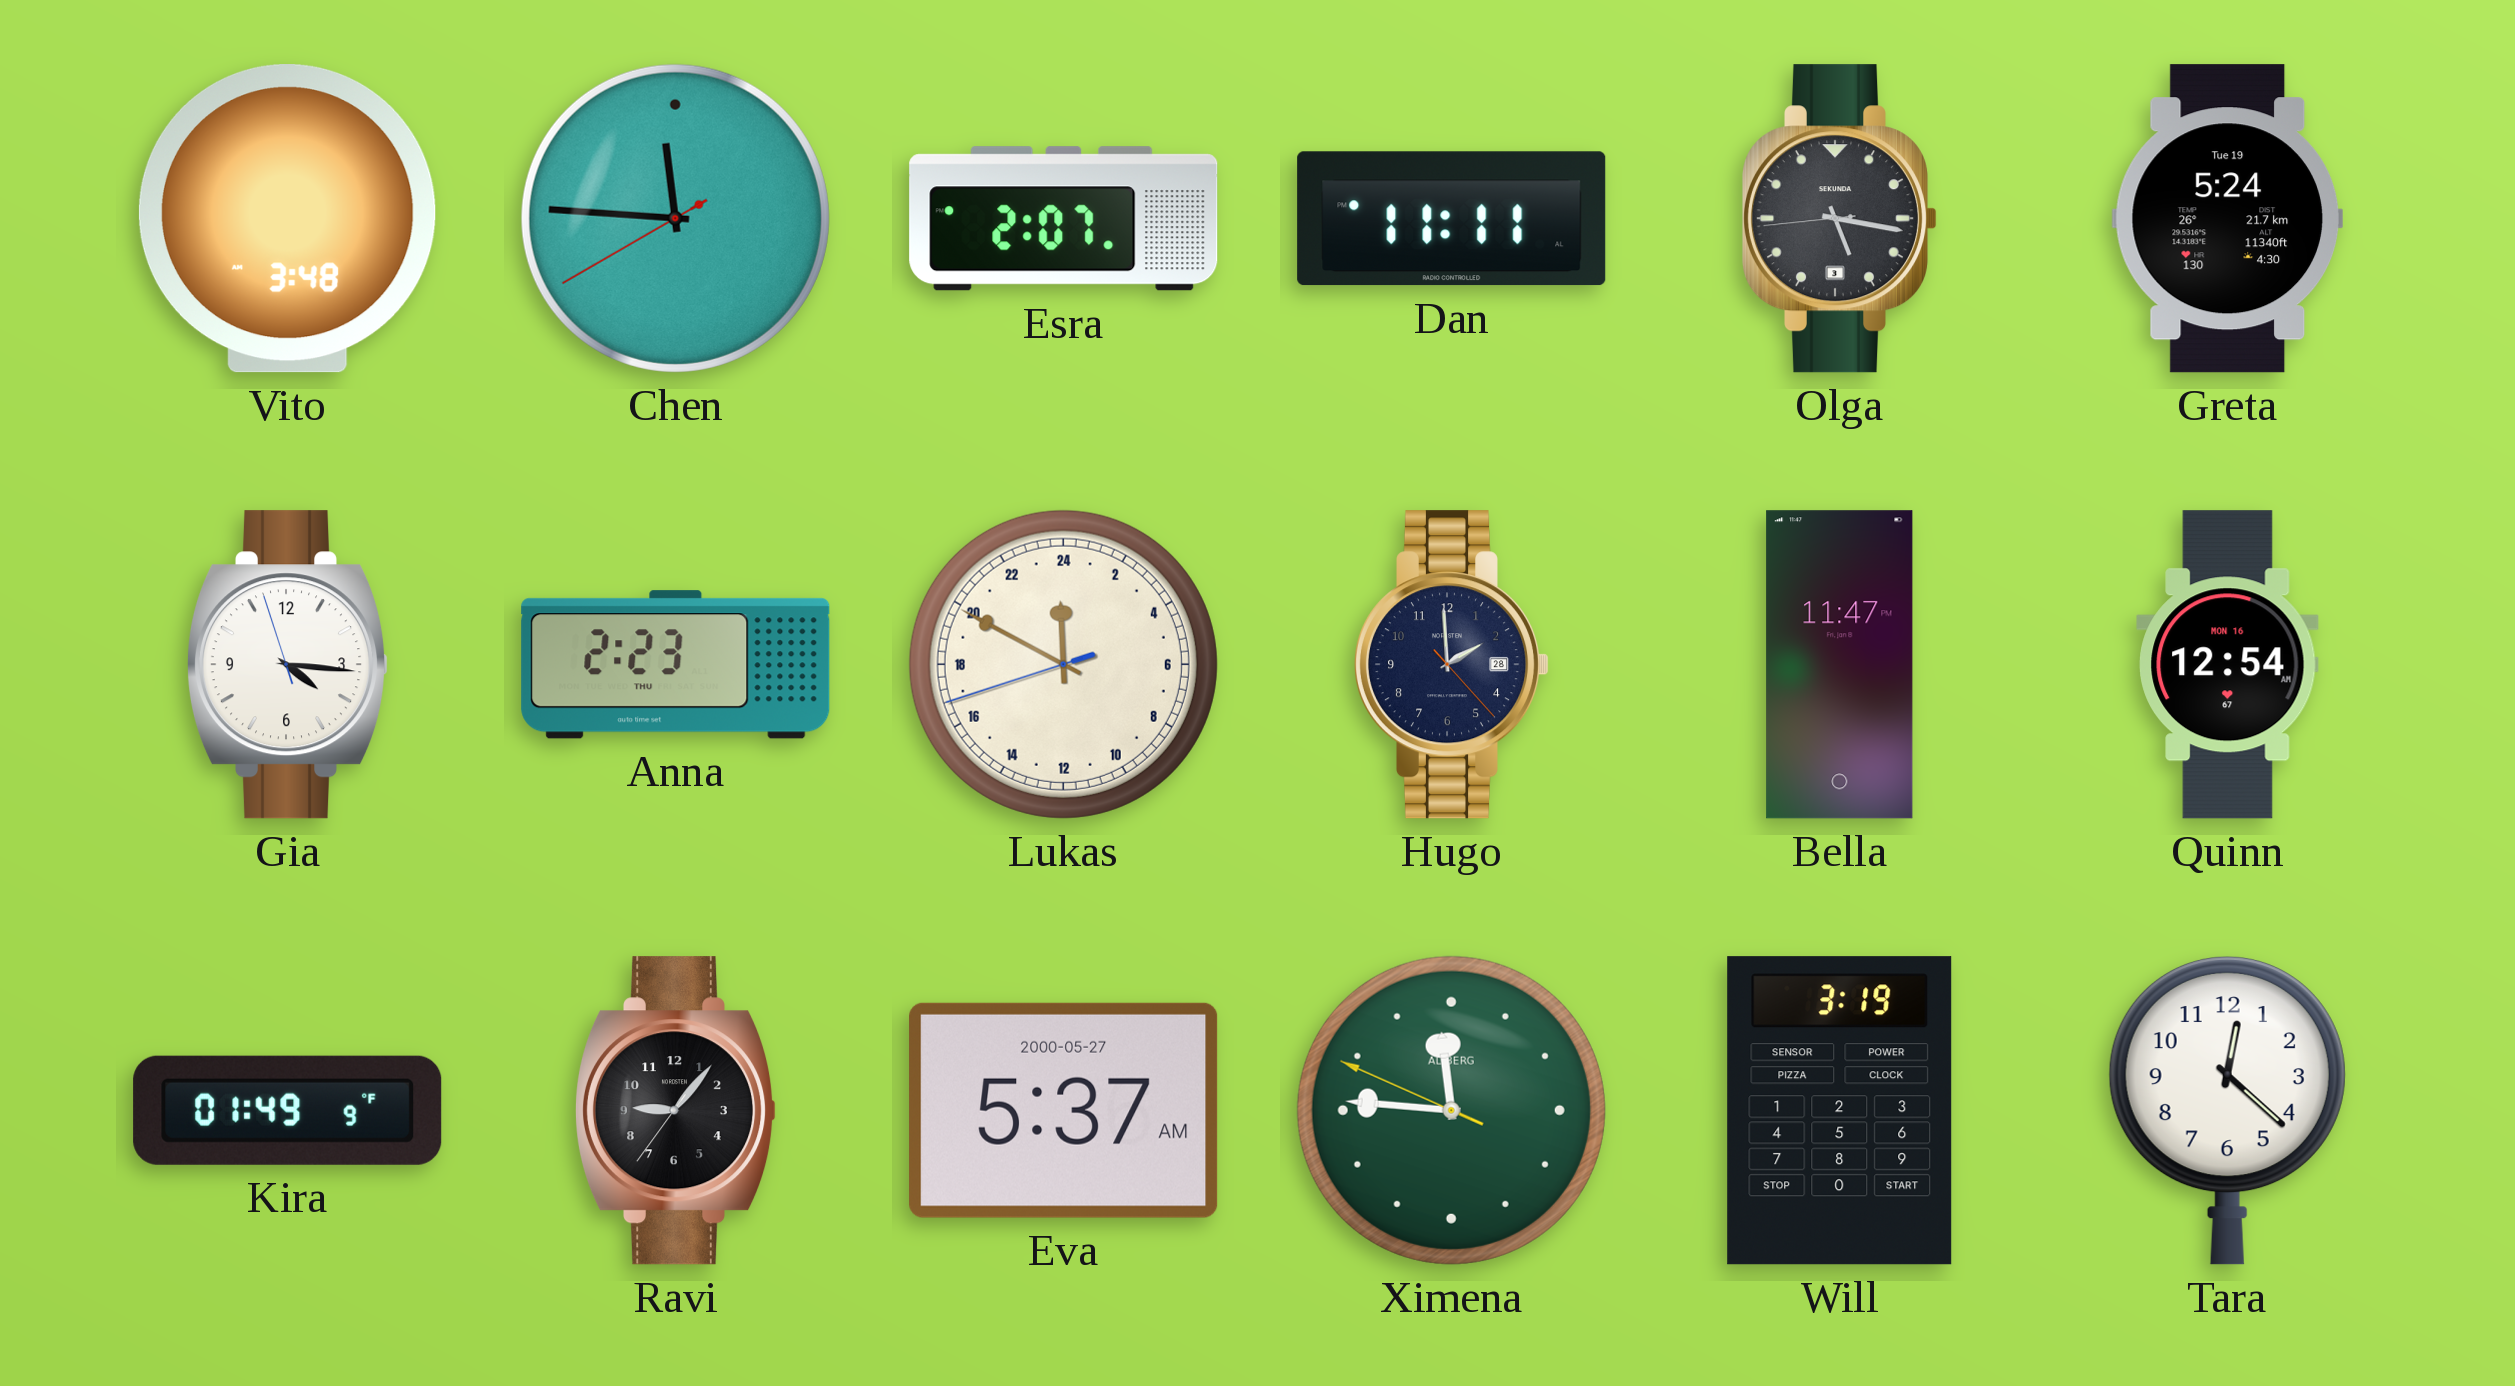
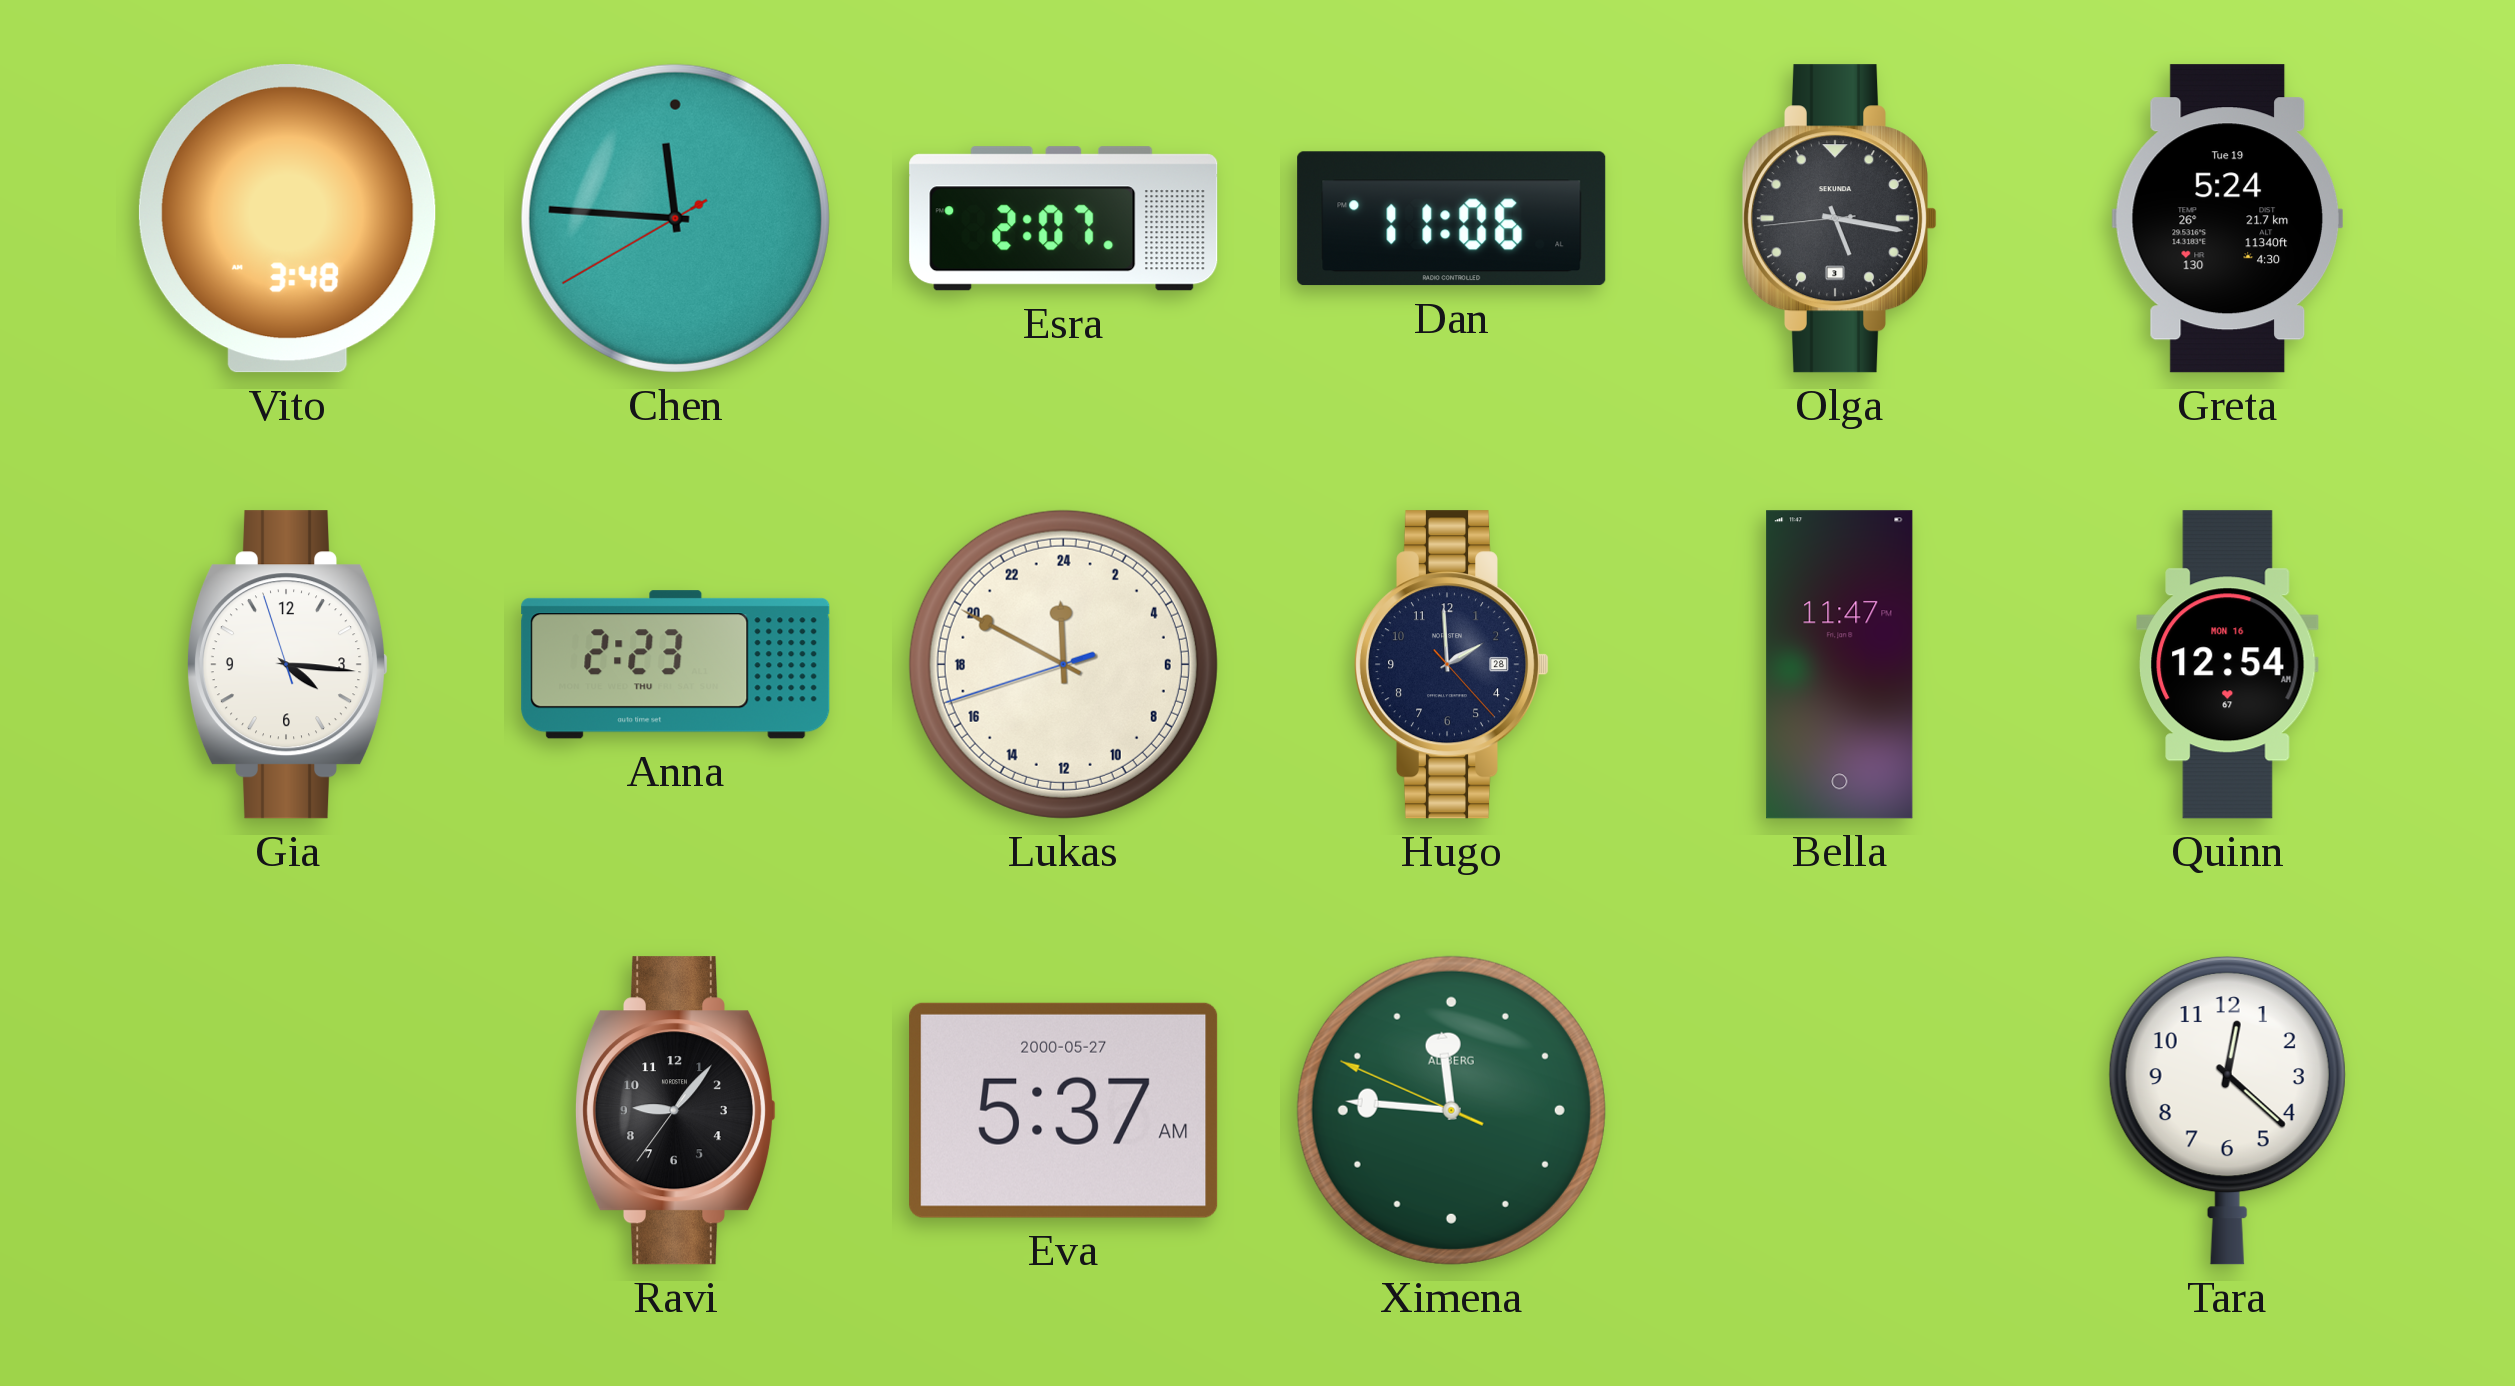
Dan: 11:11 -> 11:06
Kira: 01:49 -> none
Will: 3:19 -> none
